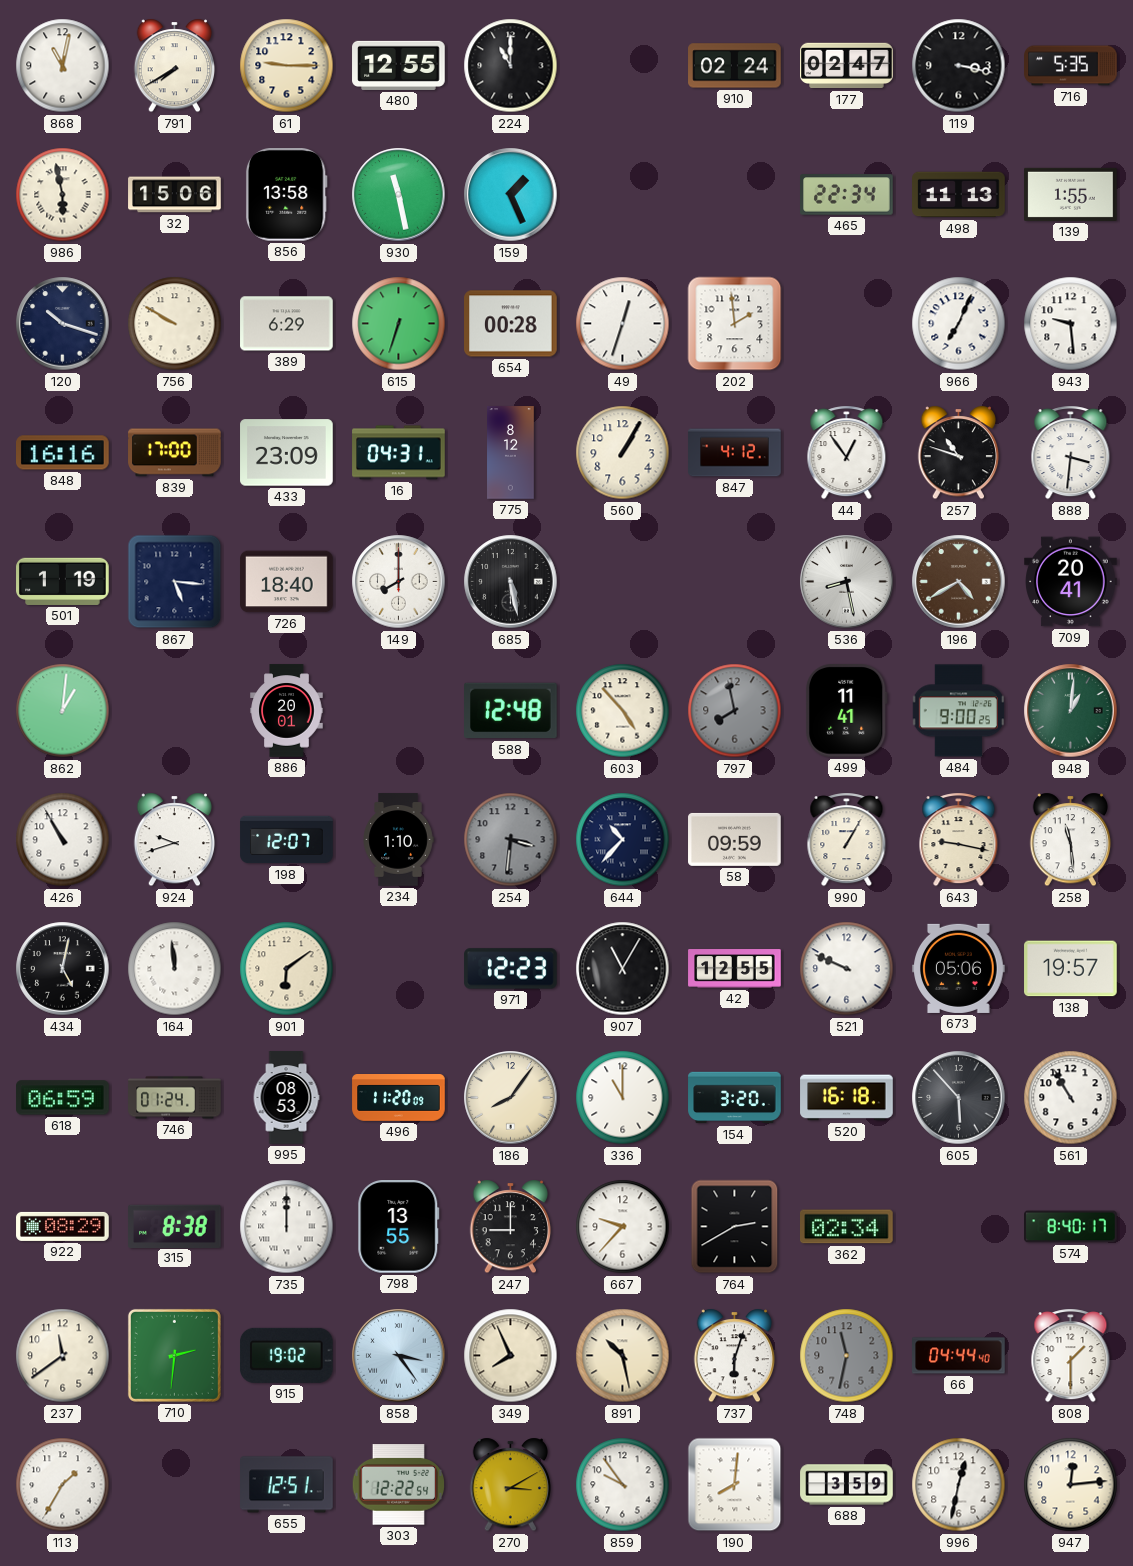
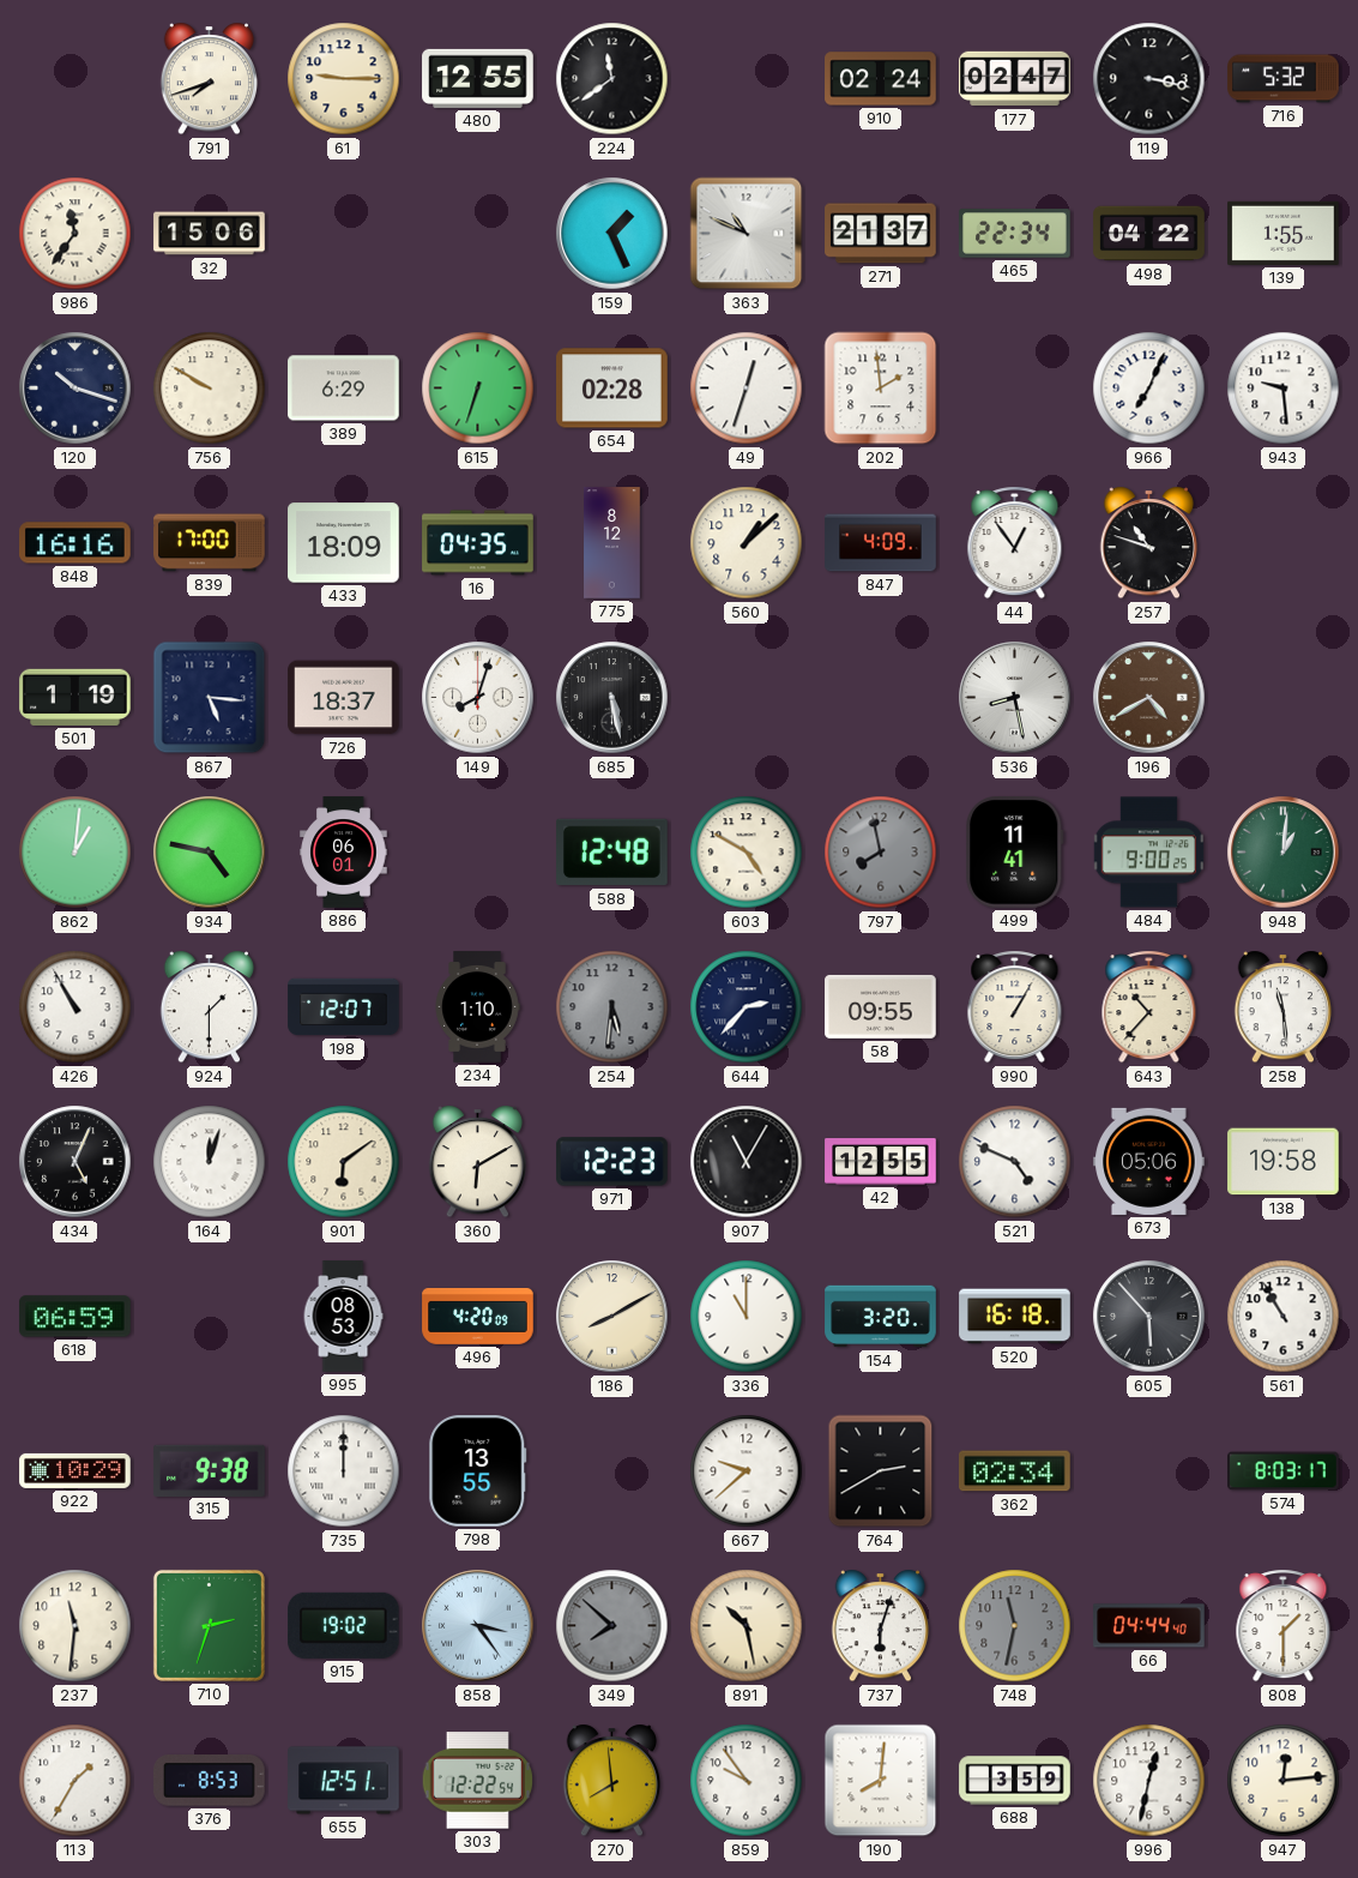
868: 11:02 -> none
791: 7:40 -> 7:42
224: 11:00 -> 11:39
716: 5:35 -> 5:32
986: 5:58 -> 11:36
856: 13:58 -> none
930: 11:28 -> none
363: none -> 10:49
271: none -> 21:37
498: 11:13 -> 04:22
654: 00:28 -> 02:28
433: 23:09 -> 18:09
16: 04:31 -> 04:35
560: 1:05 -> 1:08
847: 4:12 -> 4:09
888: 3:31 -> none
726: 18:40 -> 18:37
149: 8:00 -> 8:03
709: 20:41 -> none
934: none -> 4:47
886: 20:01 -> 06:01
603: 4:53 -> 4:50
924: 9:42 -> 1:30
254: 3:31 -> 5:31
644: 10:37 -> 2:37
58: 09:59 -> 09:55
643: 9:17 -> 10:37
434: 5:02 -> 5:04
164: 11:59 -> 12:03
360: none -> 6:10
521: 9:49 -> 4:49
138: 19:57 -> 19:58
746: 01:24 -> none
496: 11:20 -> 4:20
186: 8:06 -> 8:10
922: 08:29 -> 10:29
315: 8:38 -> 9:38
247: 9:00 -> none
667: 9:37 -> 9:38
574: 8:40 -> 8:03
237: 11:39 -> 11:31
710: 2:31 -> 2:33
349: 7:56 -> 7:52
349 dial: cream -> grey
376: none -> 8:53
270: 3:10 -> 7:59
